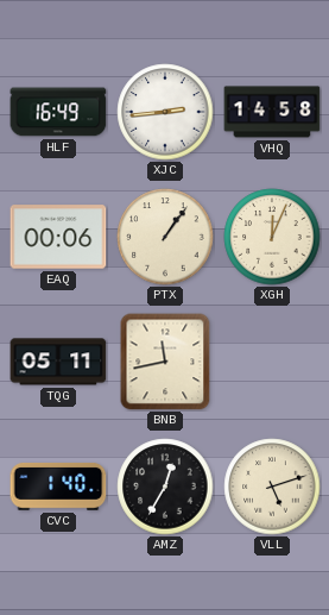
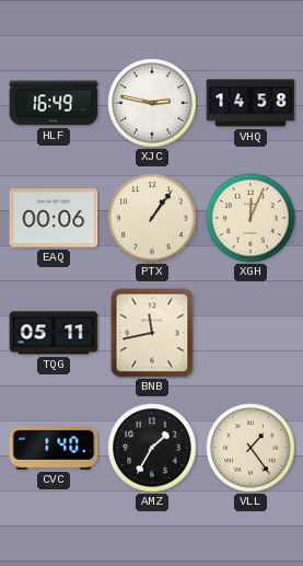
XJC: 2:44 -> 2:47
AMZ: 12:35 -> 1:35
VLL: 5:12 -> 1:24
